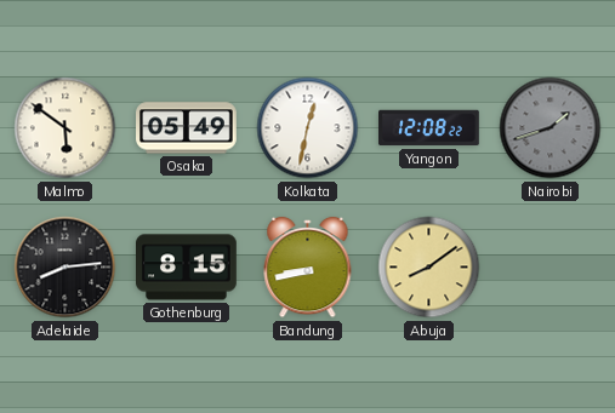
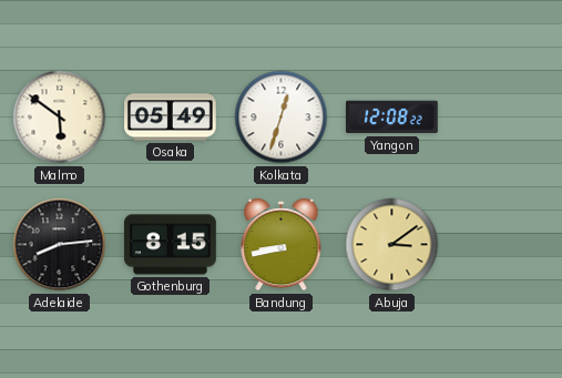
Kolkata: 12:32 -> 12:33
Nairobi: 1:42 -> none
Abuja: 8:09 -> 3:09
